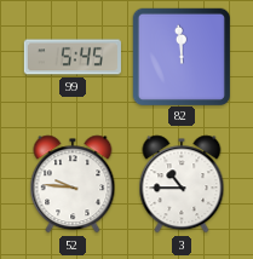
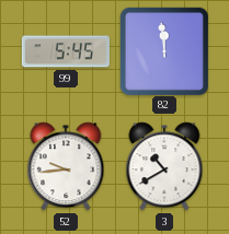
52: 9:46 -> 9:44
3: 10:45 -> 10:40
